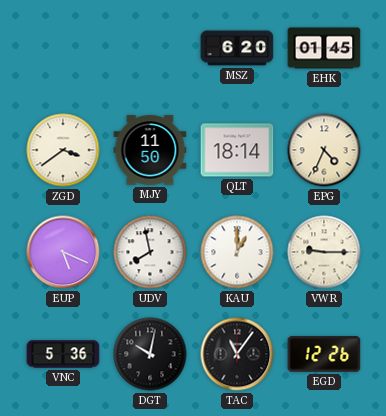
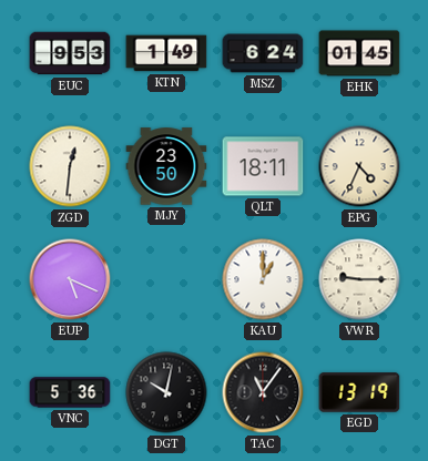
EUC: none -> 9:53
KTN: none -> 1:49
MSZ: 6:20 -> 6:24
ZGD: 3:39 -> 12:31
MJY: 11:50 -> 23:50
QLT: 18:14 -> 18:11
UDV: 7:58 -> none
EGD: 12:26 -> 13:19
